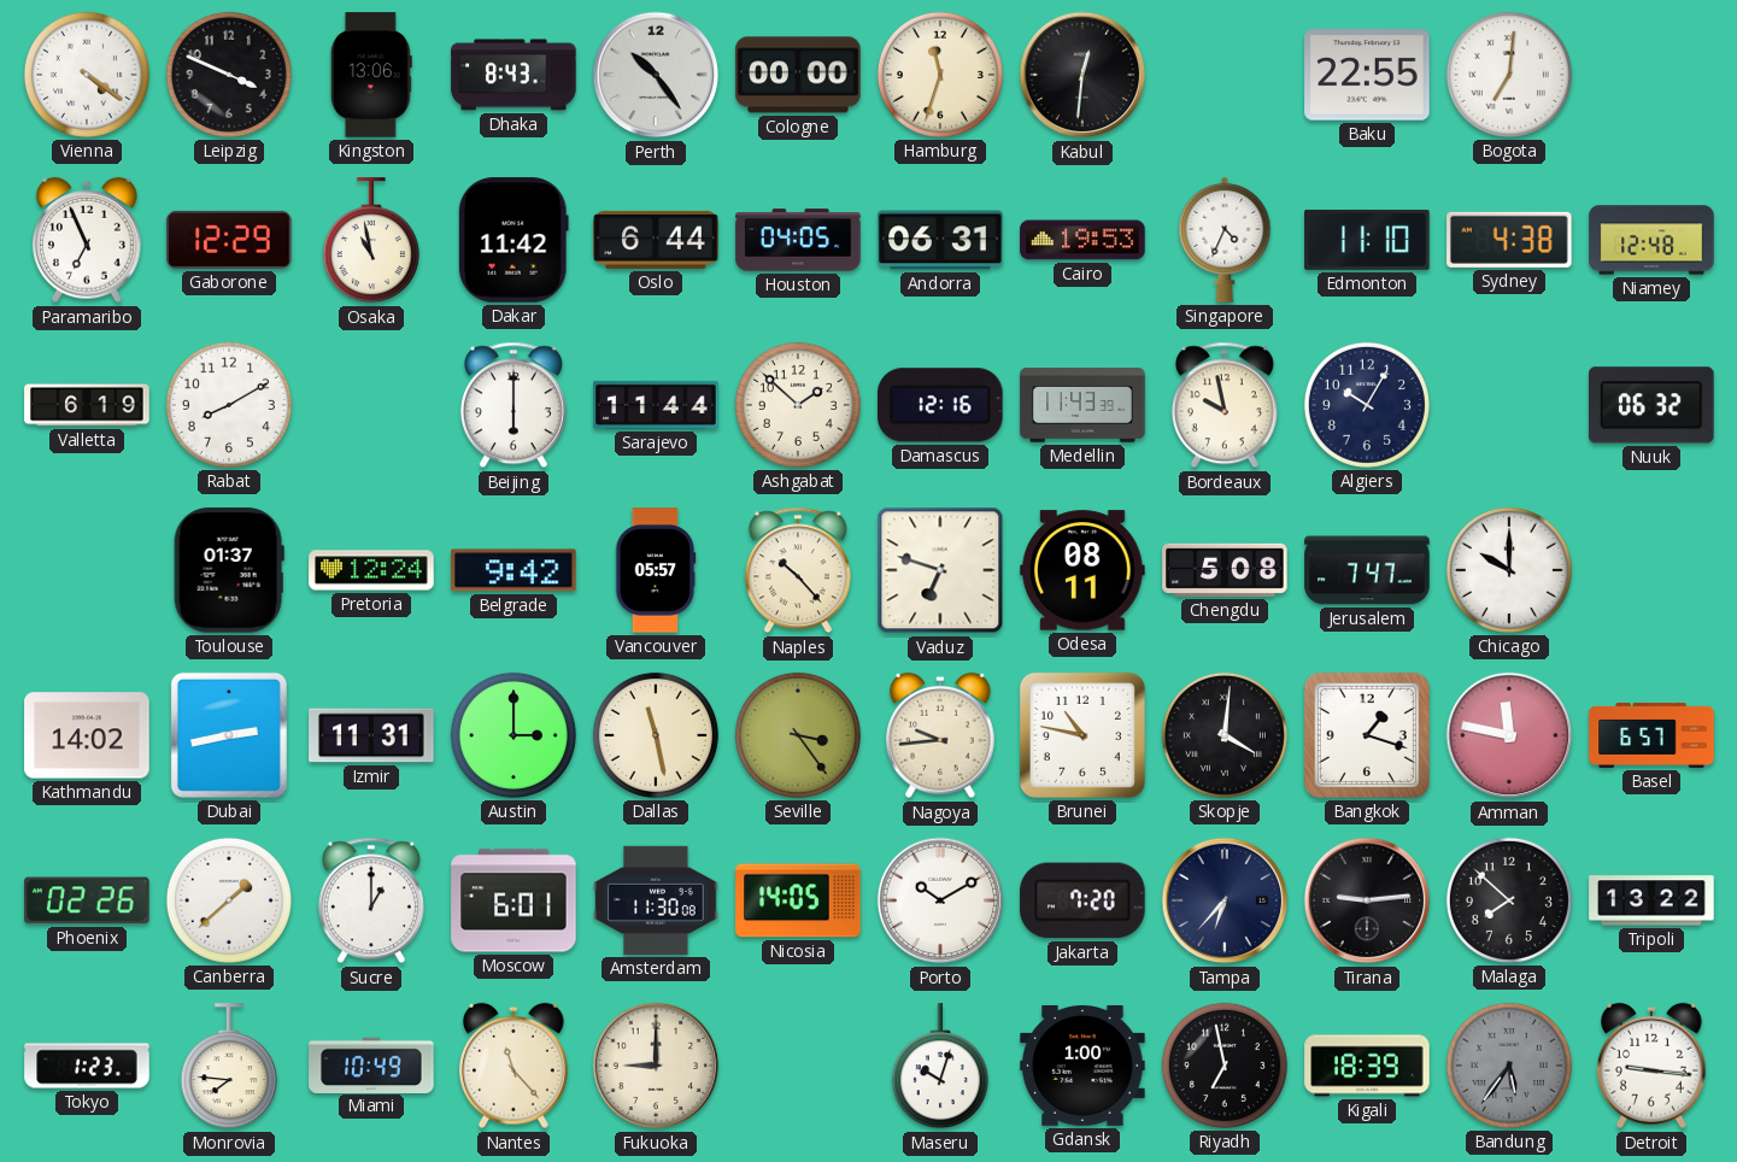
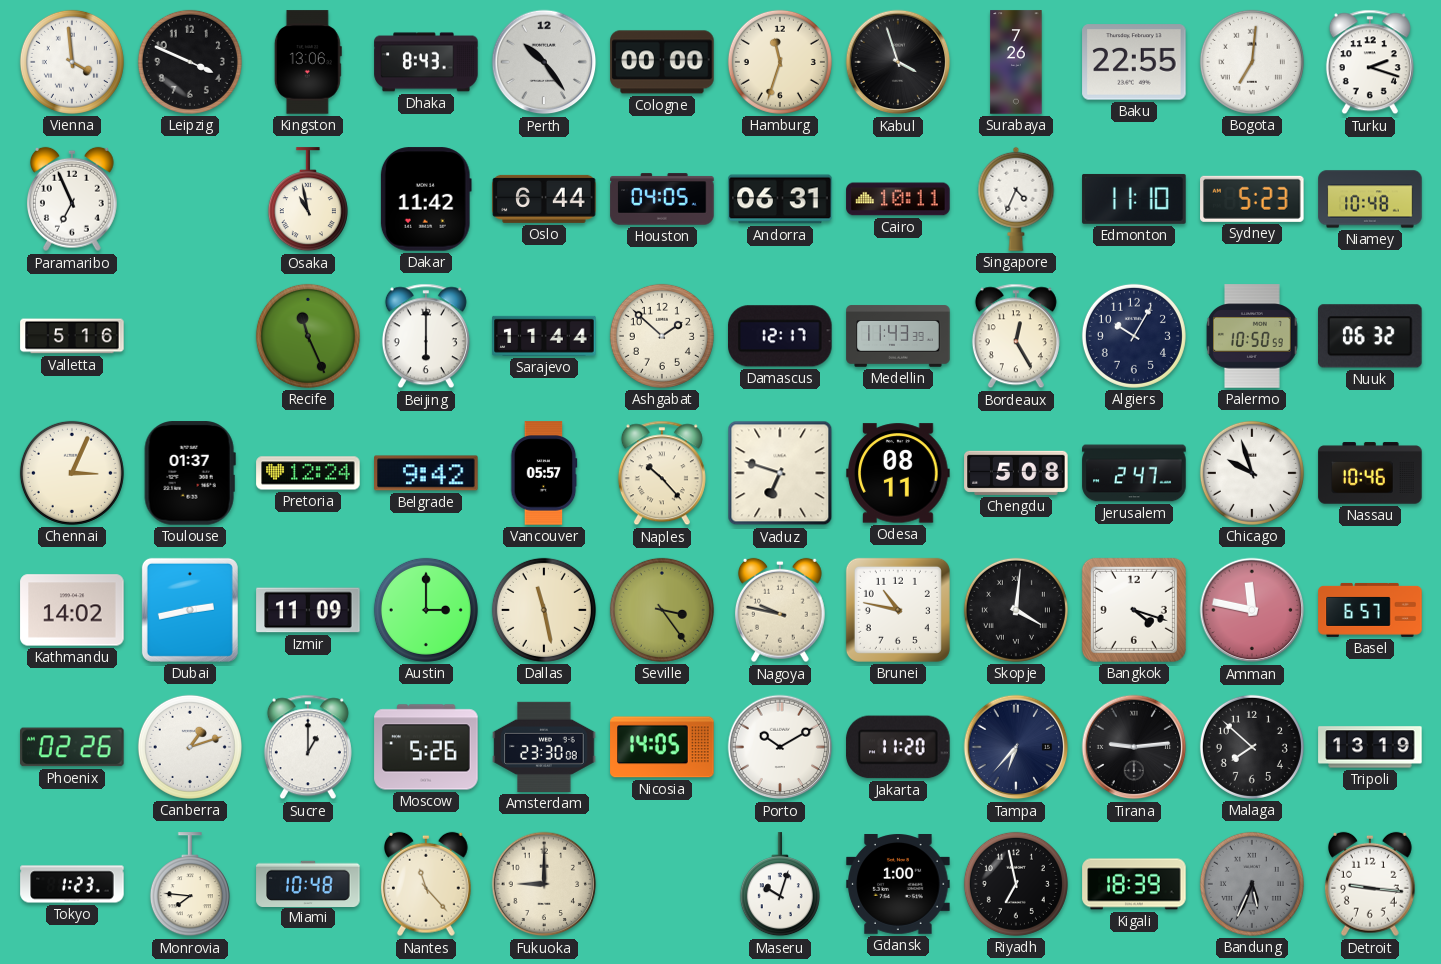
Vienna: 4:21 -> 3:59
Kabul: 12:31 -> 3:57
Surabaya: none -> 7:26
Turku: none -> 2:18
Gaborone: 12:29 -> none
Cairo: 19:53 -> 10:11
Sydney: 4:38 -> 5:23
Niamey: 12:48 -> 10:48
Valletta: 6:19 -> 5:16
Rabat: 8:10 -> none
Recife: none -> 11:26
Damascus: 12:16 -> 12:17
Bordeaux: 9:58 -> 12:25
Palermo: none -> 10:50
Chennai: none -> 3:04
Jerusalem: 7:47 -> 2:47
Chicago: 10:00 -> 9:57
Nassau: none -> 10:46
Izmir: 11:31 -> 11:09
Nagoya: 9:44 -> 9:47
Bangkok: 1:18 -> 4:18
Canberra: 1:38 -> 1:12
Moscow: 6:01 -> 5:26
Amsterdam: 11:30 -> 23:30
Jakarta: 7:20 -> 11:20
Tripoli: 13:22 -> 13:19
Miami: 10:49 -> 10:48
Bandung: 5:36 -> 5:34
